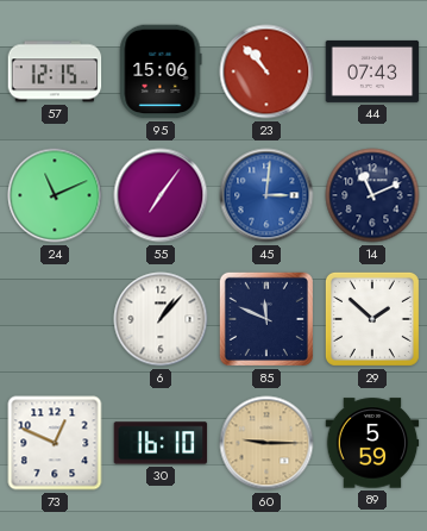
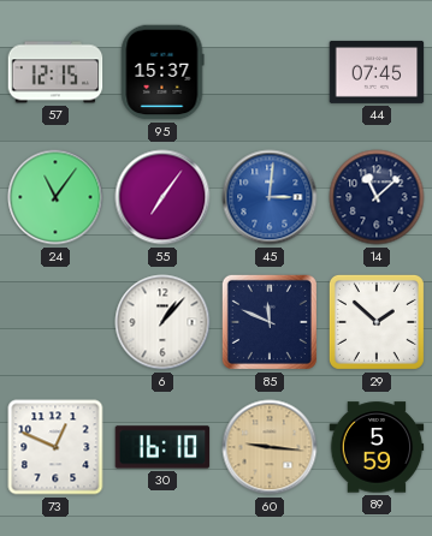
95: 15:06 -> 15:37
23: 10:53 -> none
44: 07:43 -> 07:45
24: 11:11 -> 11:06
14: 11:11 -> 11:08
60: 9:15 -> 9:16
